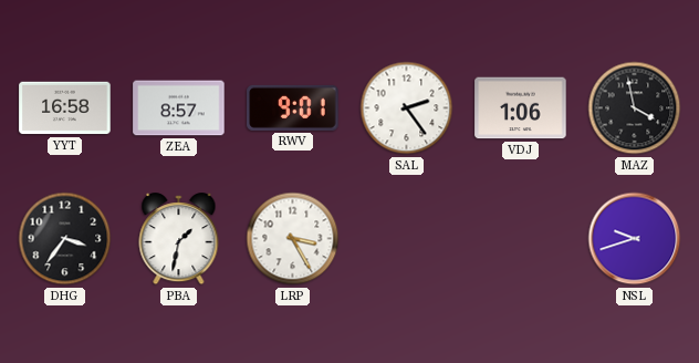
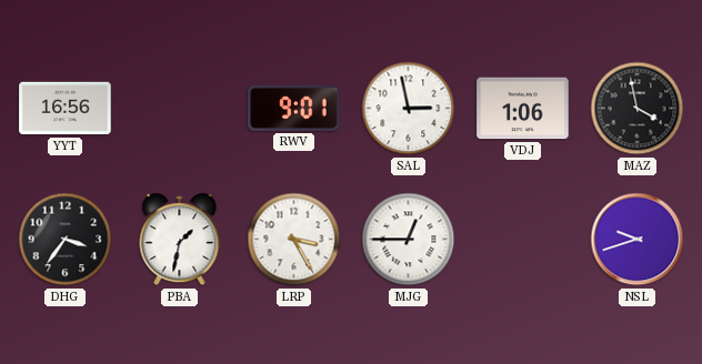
YYT: 16:58 -> 16:56
ZEA: 8:57 -> none
SAL: 2:24 -> 2:58
MJG: none -> 12:45
